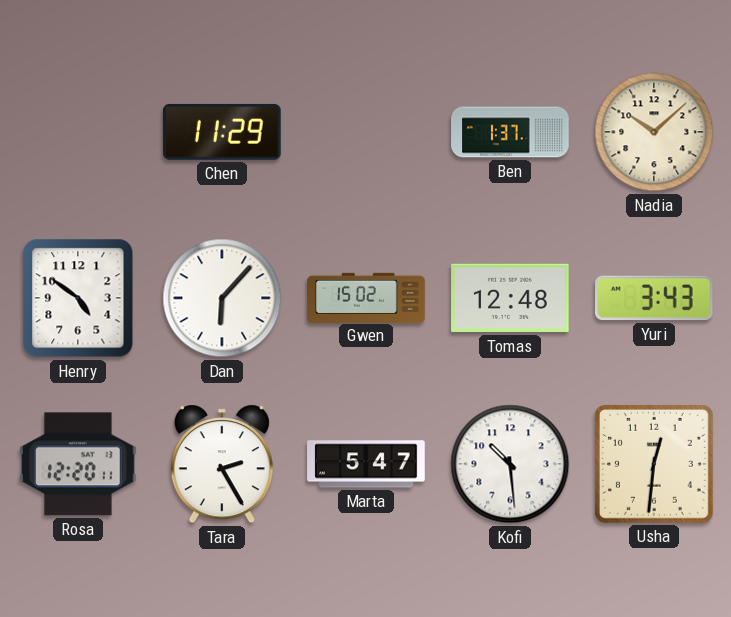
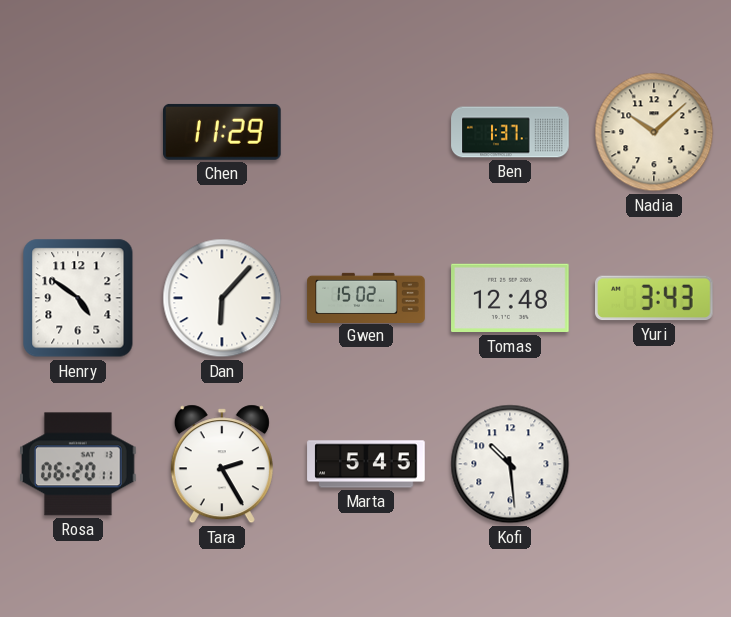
Rosa: 12:20 -> 06:20
Marta: 5:47 -> 5:45
Usha: 12:31 -> none
